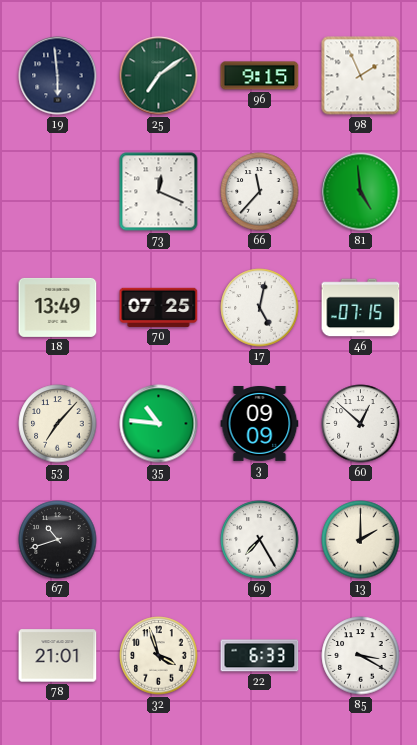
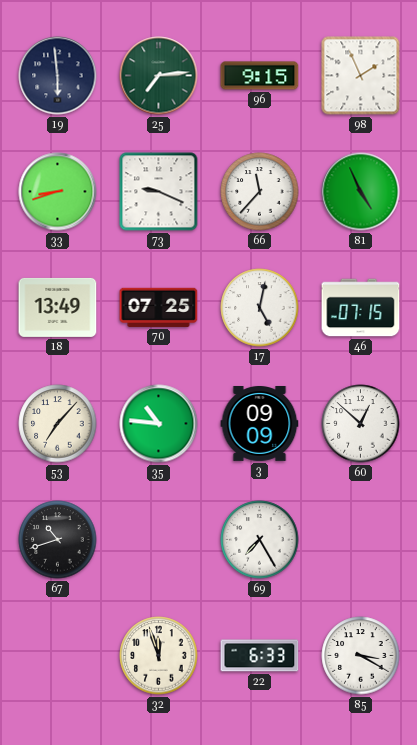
25: 7:09 -> 7:14
33: none -> 8:42
73: 12:19 -> 9:19
81: 4:59 -> 4:56
13: 2:00 -> none
78: 21:01 -> none
32: 3:57 -> 11:57
